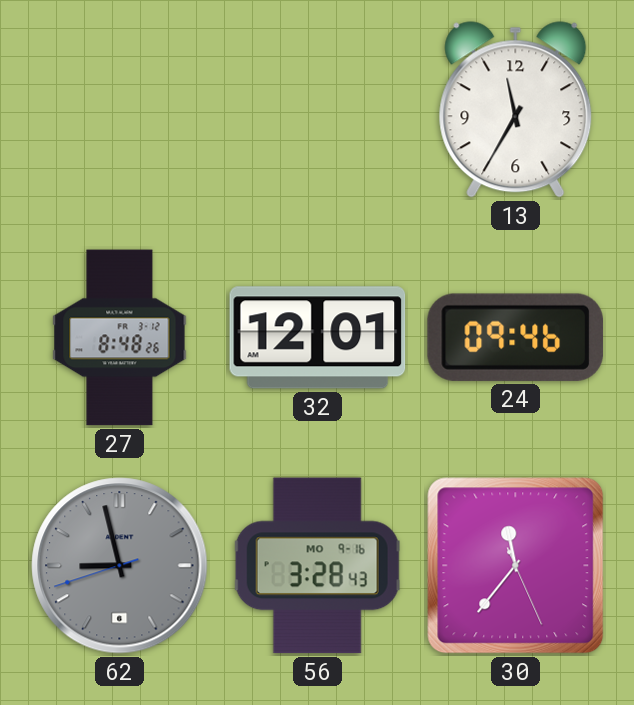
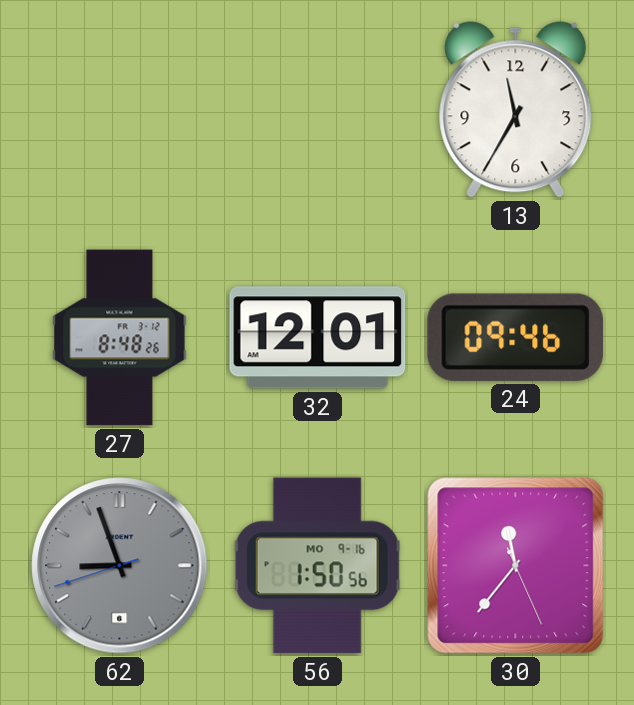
62: 8:57 -> 8:56
56: 3:28 -> 1:50
